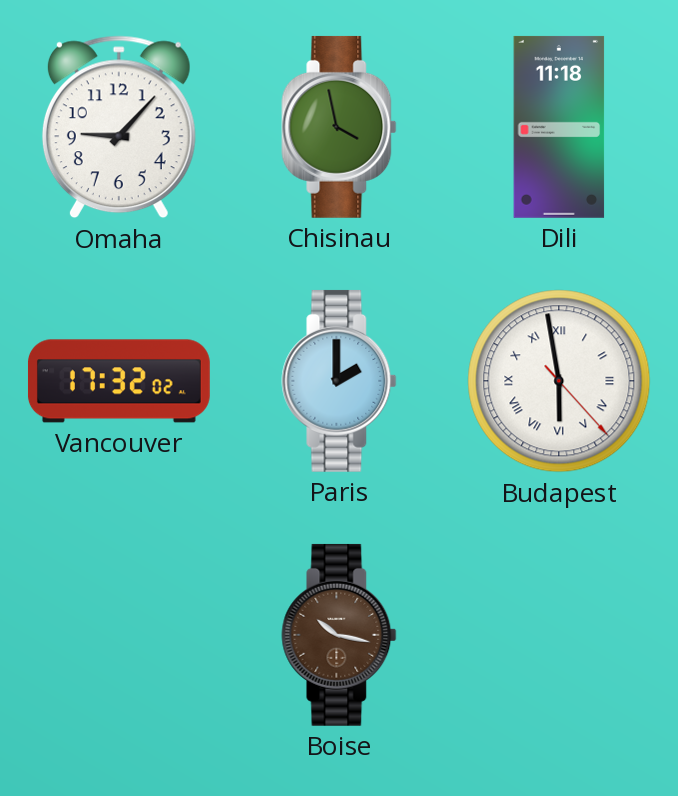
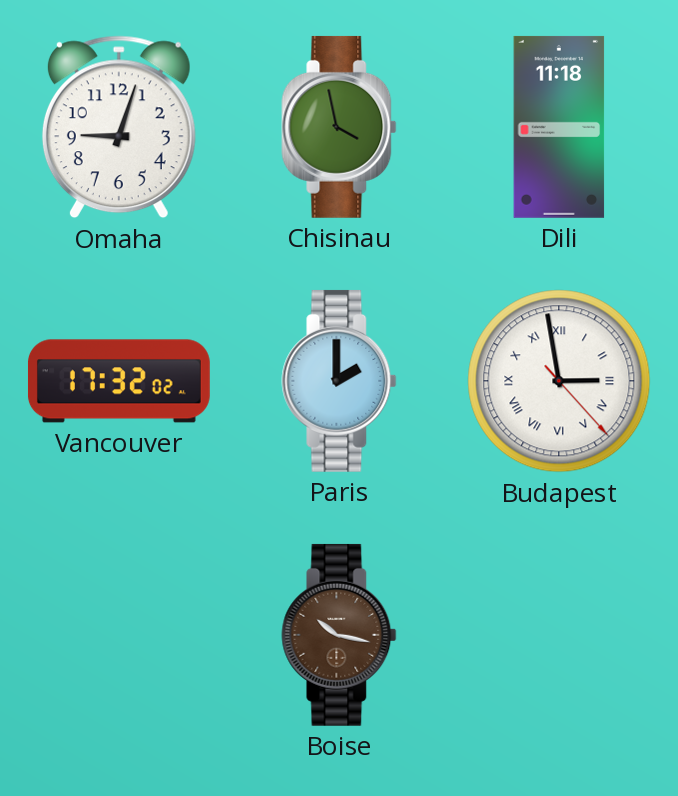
Omaha: 9:07 -> 9:03
Budapest: 5:58 -> 2:58
